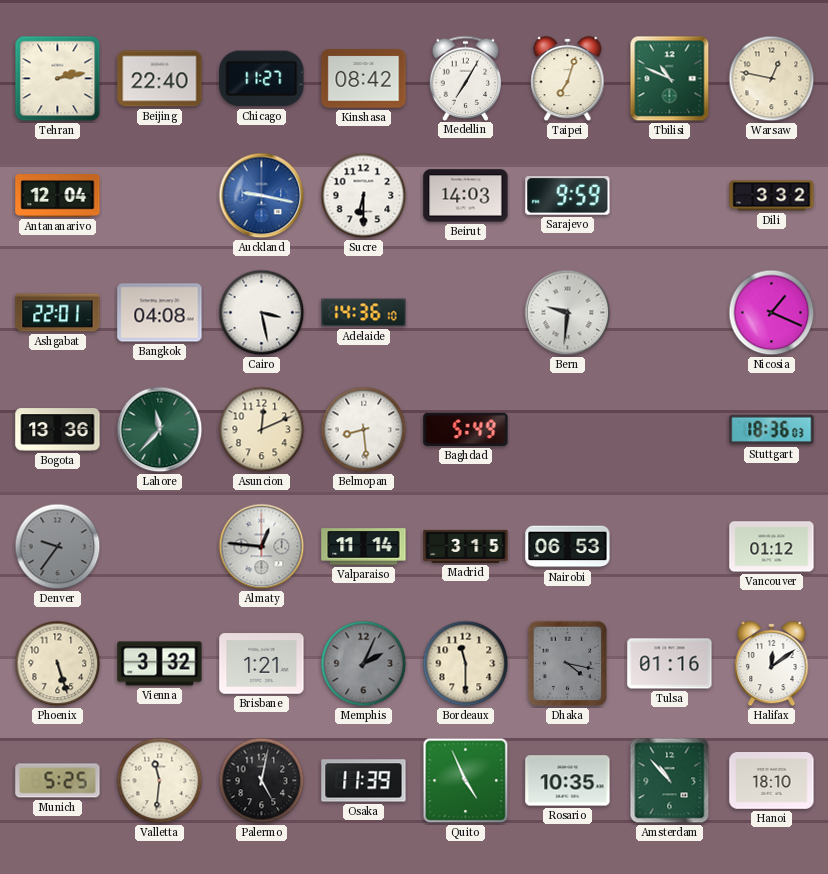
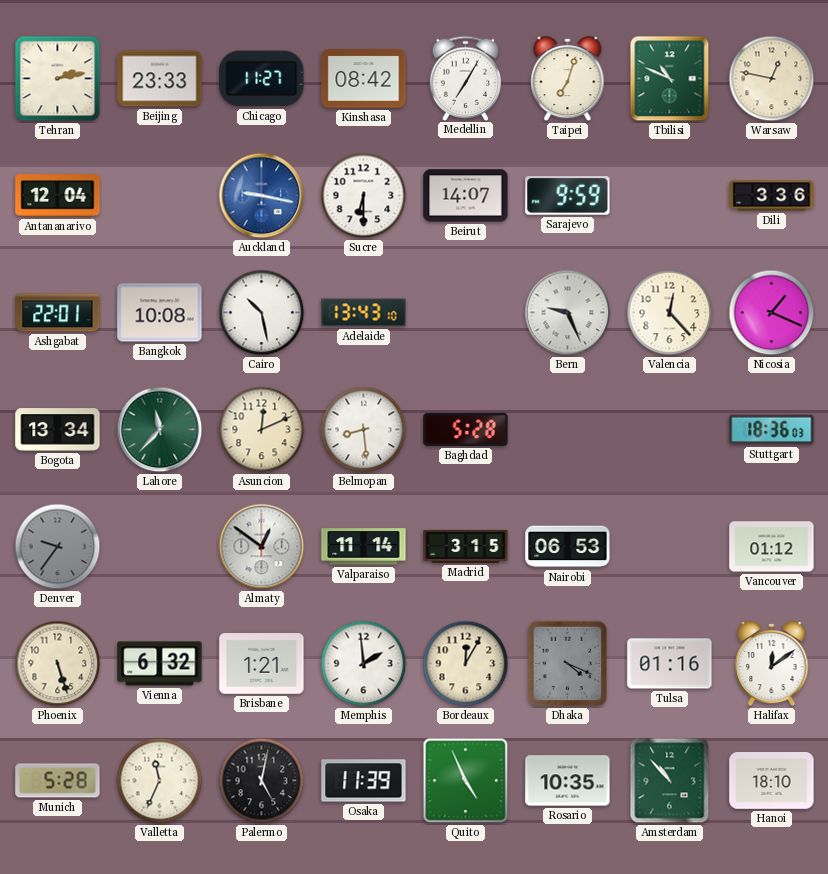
Beijing: 22:40 -> 23:33
Beirut: 14:03 -> 14:07
Dili: 3:32 -> 3:36
Bangkok: 04:08 -> 10:08
Cairo: 3:28 -> 10:28
Adelaide: 14:36 -> 13:43
Bern: 9:31 -> 9:26
Valencia: none -> 12:23
Bogota: 13:36 -> 13:34
Baghdad: 5:49 -> 5:28
Almaty: 12:46 -> 12:51
Vienna: 3:32 -> 6:32
Memphis: 2:04 -> 1:59
Memphis dial: grey -> white
Bordeaux: 11:30 -> 12:05
Dhaka: 4:17 -> 4:19
Munich: 5:25 -> 5:28
Valletta: 11:31 -> 11:34
